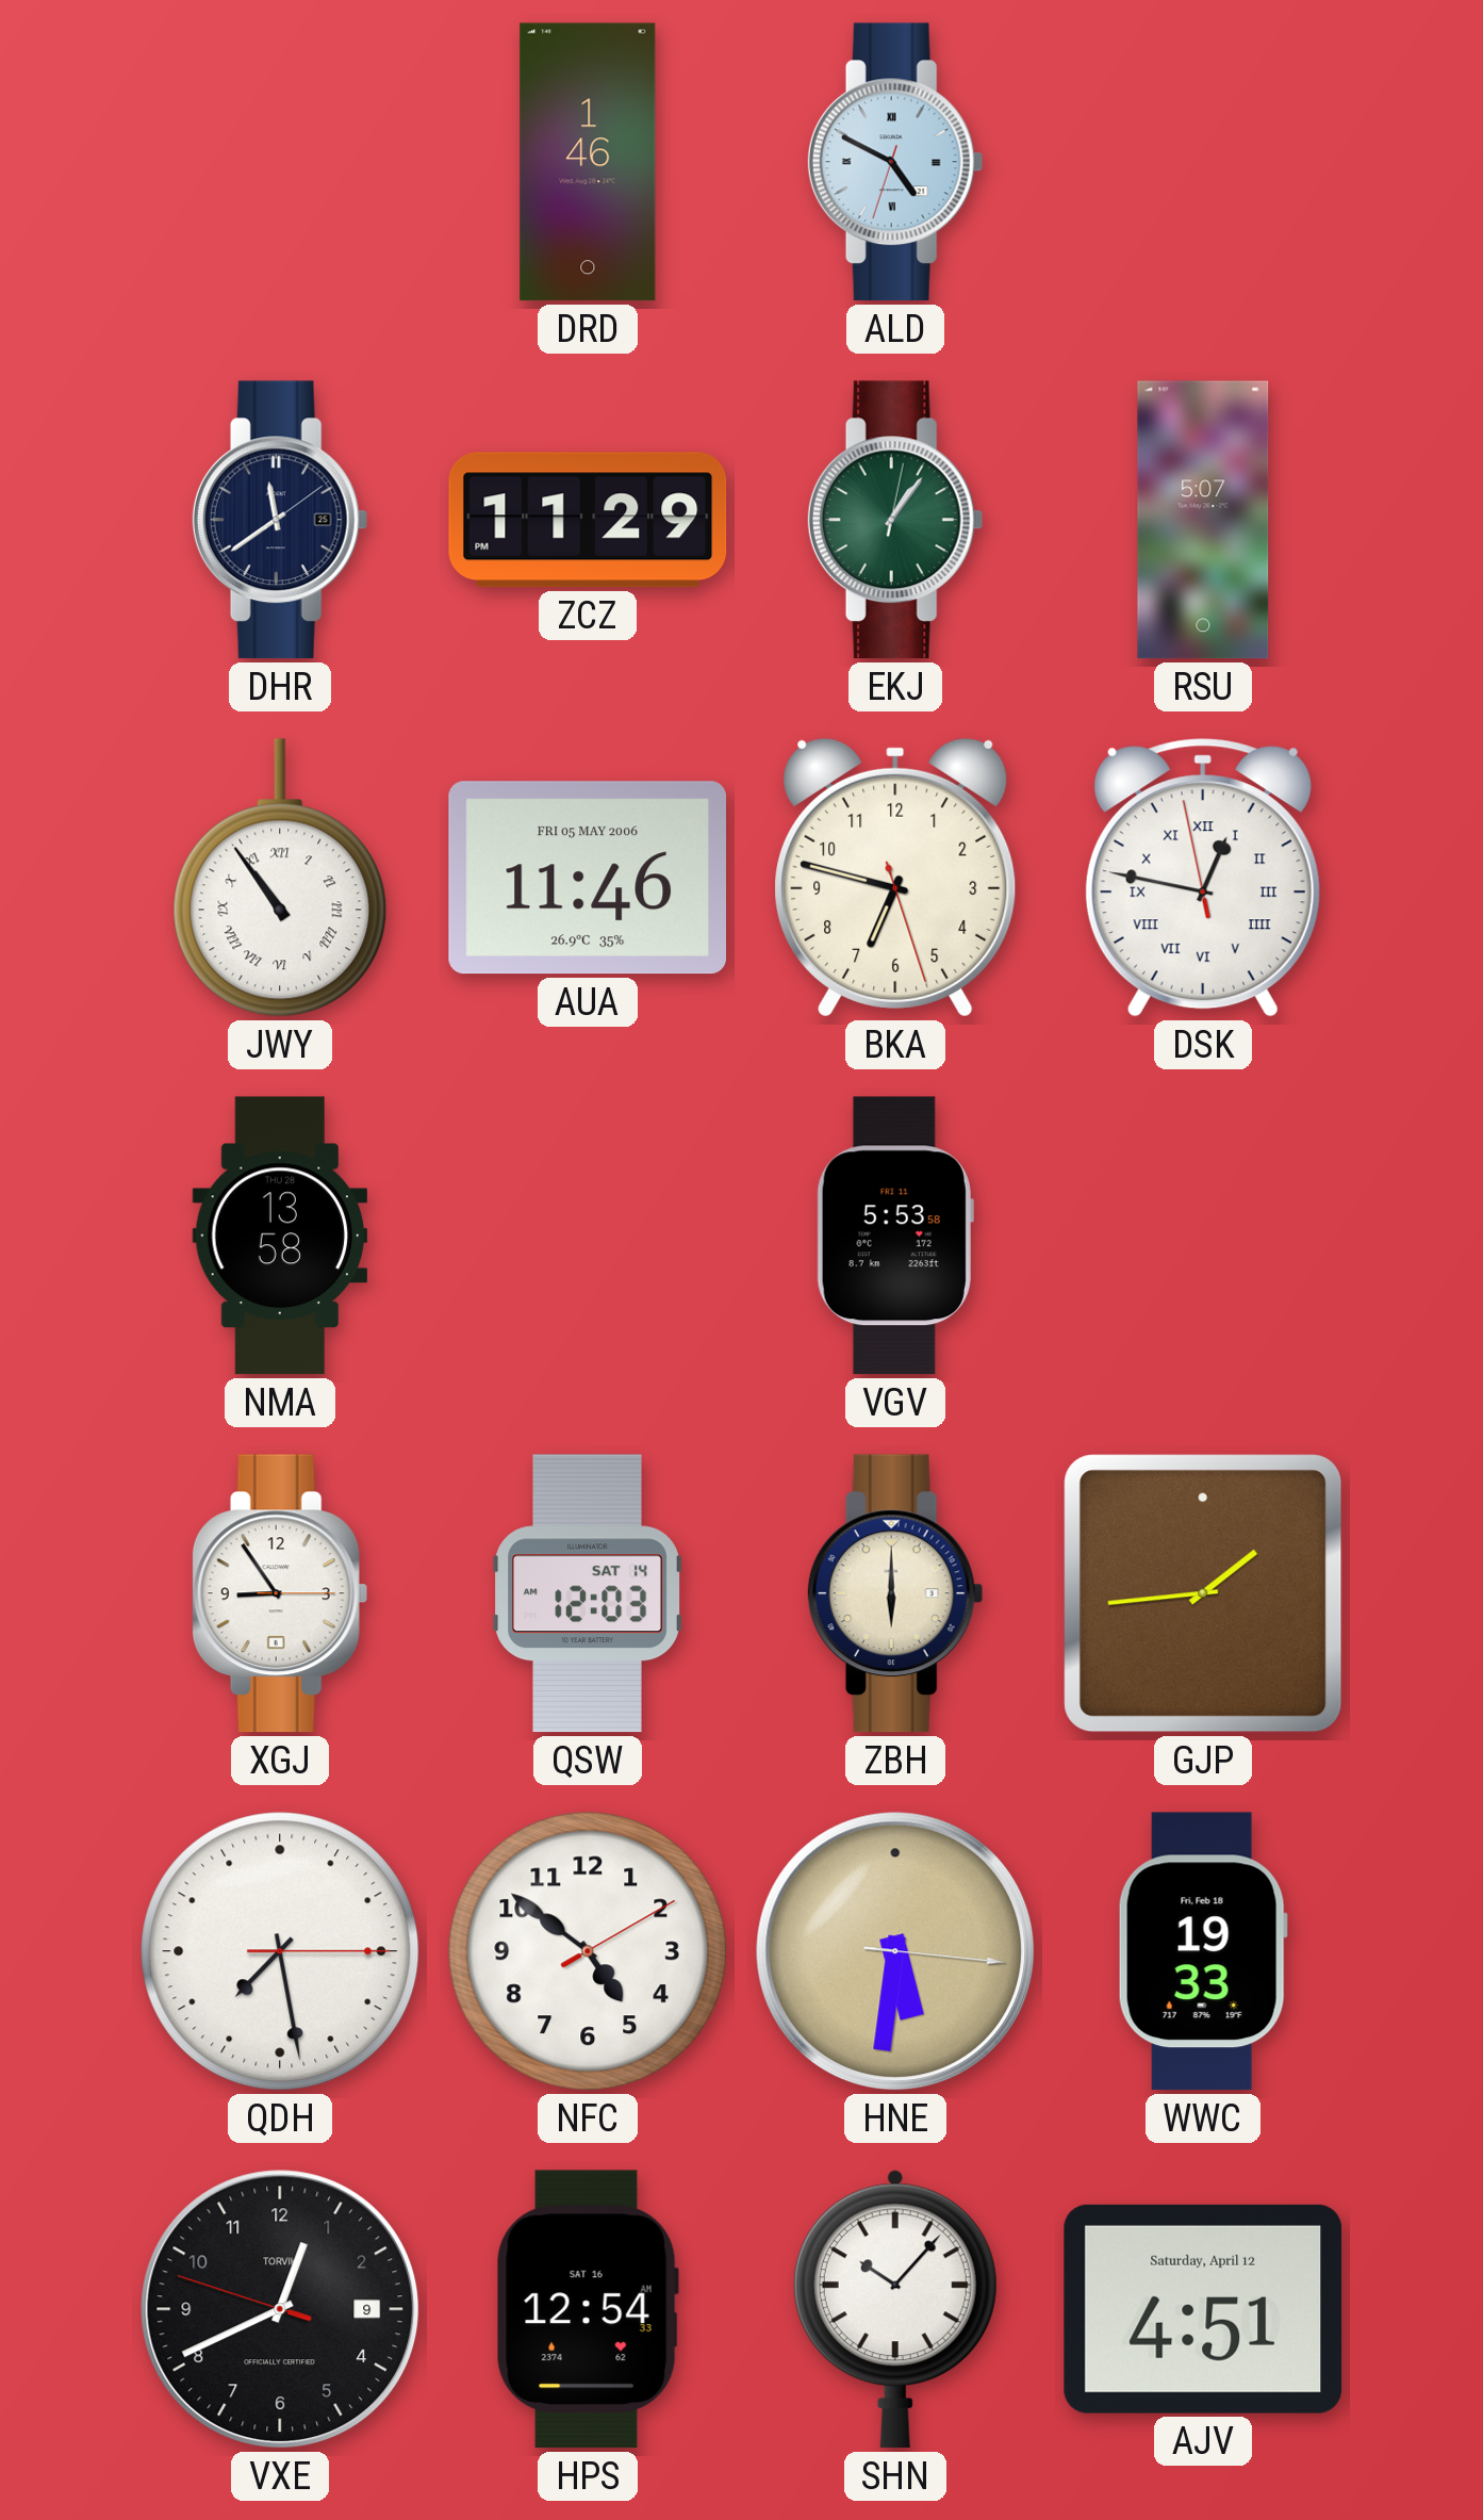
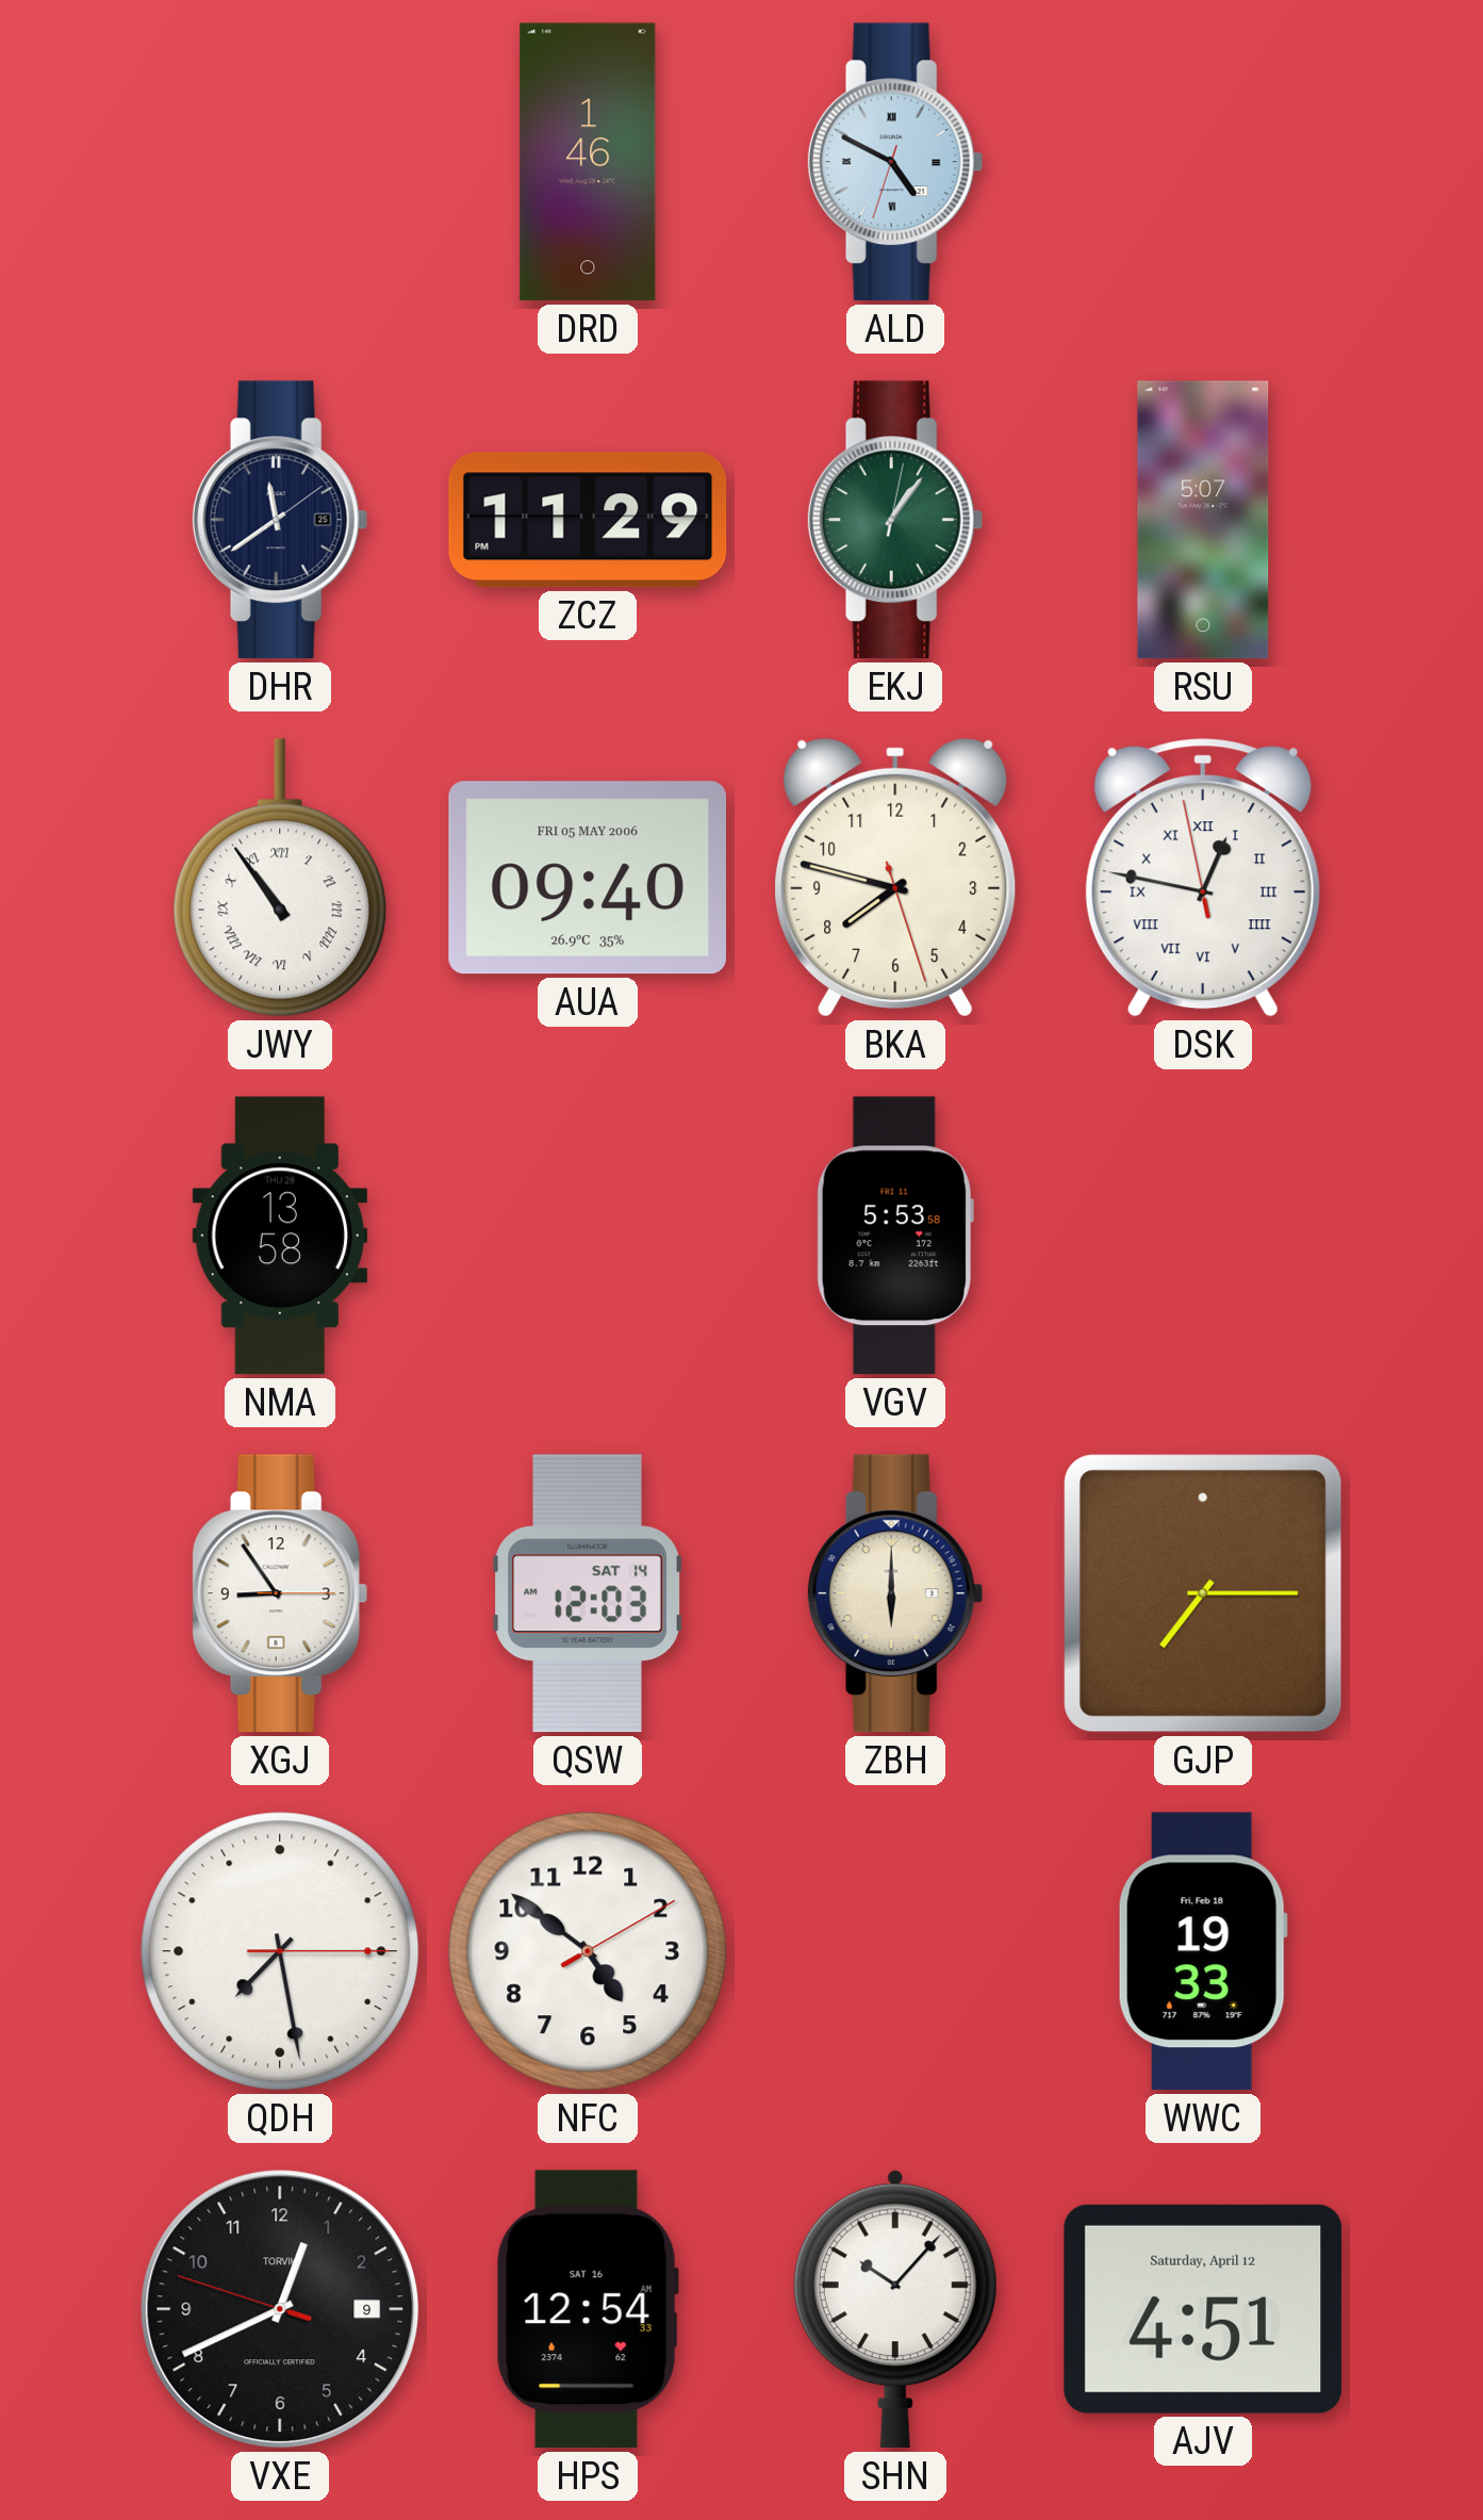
AUA: 11:46 -> 09:40
BKA: 6:47 -> 7:47
GJP: 1:44 -> 7:15
HNE: 5:31 -> none
